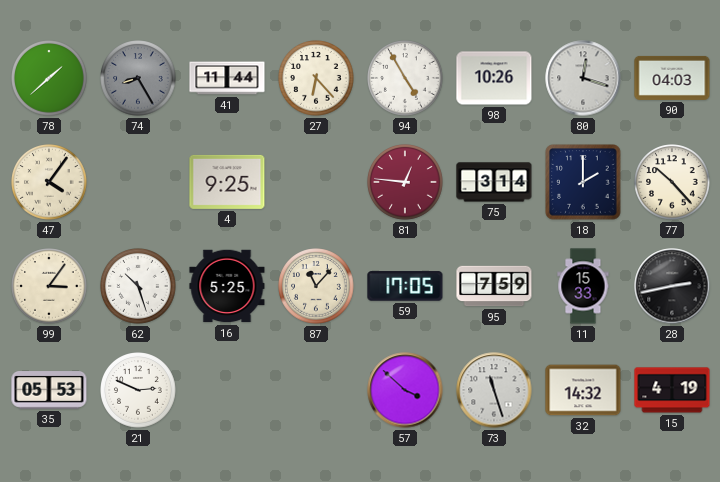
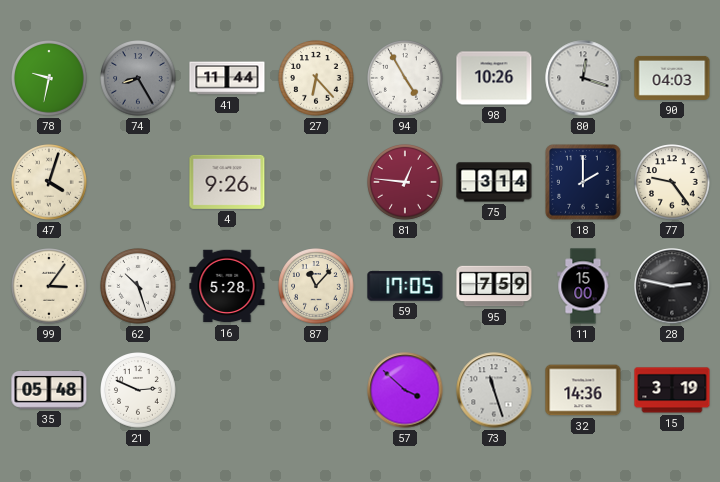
78: 1:38 -> 9:32
47: 4:06 -> 4:03
4: 9:25 -> 9:26
77: 10:23 -> 9:24
16: 5:25 -> 5:28
11: 15:33 -> 15:00
28: 2:43 -> 2:47
35: 05:53 -> 05:48
32: 14:32 -> 14:36
15: 4:19 -> 3:19
